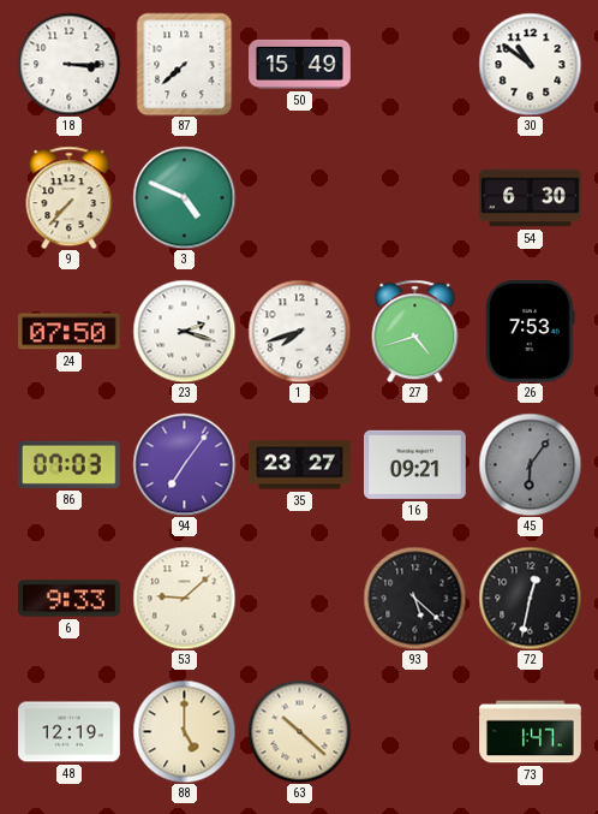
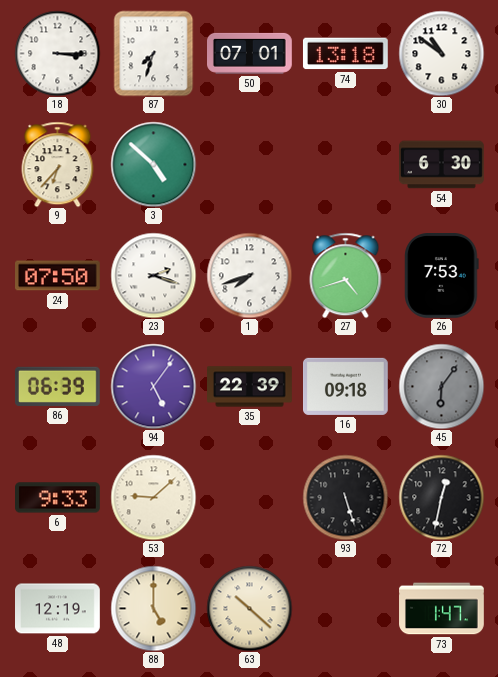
87: 7:38 -> 7:33
50: 15:49 -> 07:01
74: none -> 13:18
9: 7:37 -> 6:37
3: 4:49 -> 4:52
86: 07:03 -> 06:39
94: 7:06 -> 5:06
35: 23:27 -> 22:39
16: 09:21 -> 09:18
93: 5:22 -> 5:27
